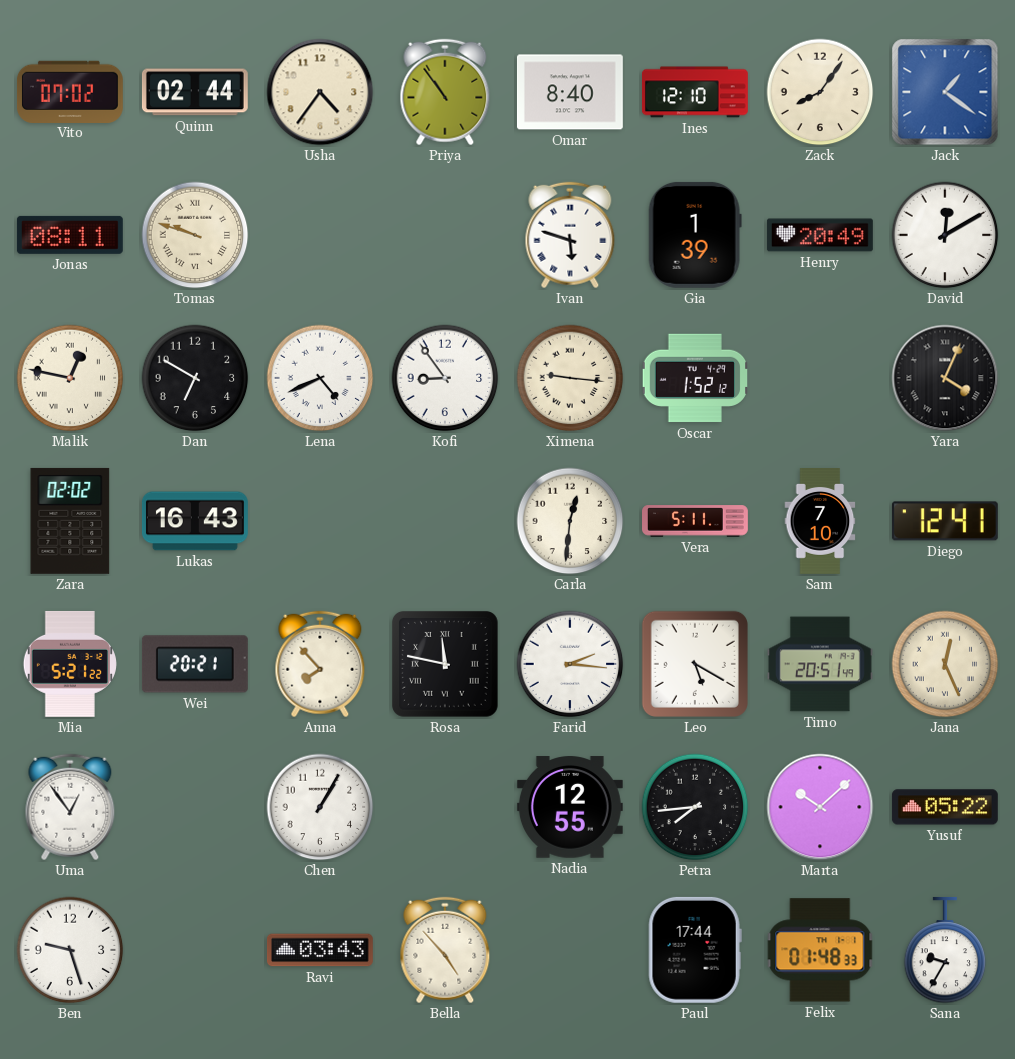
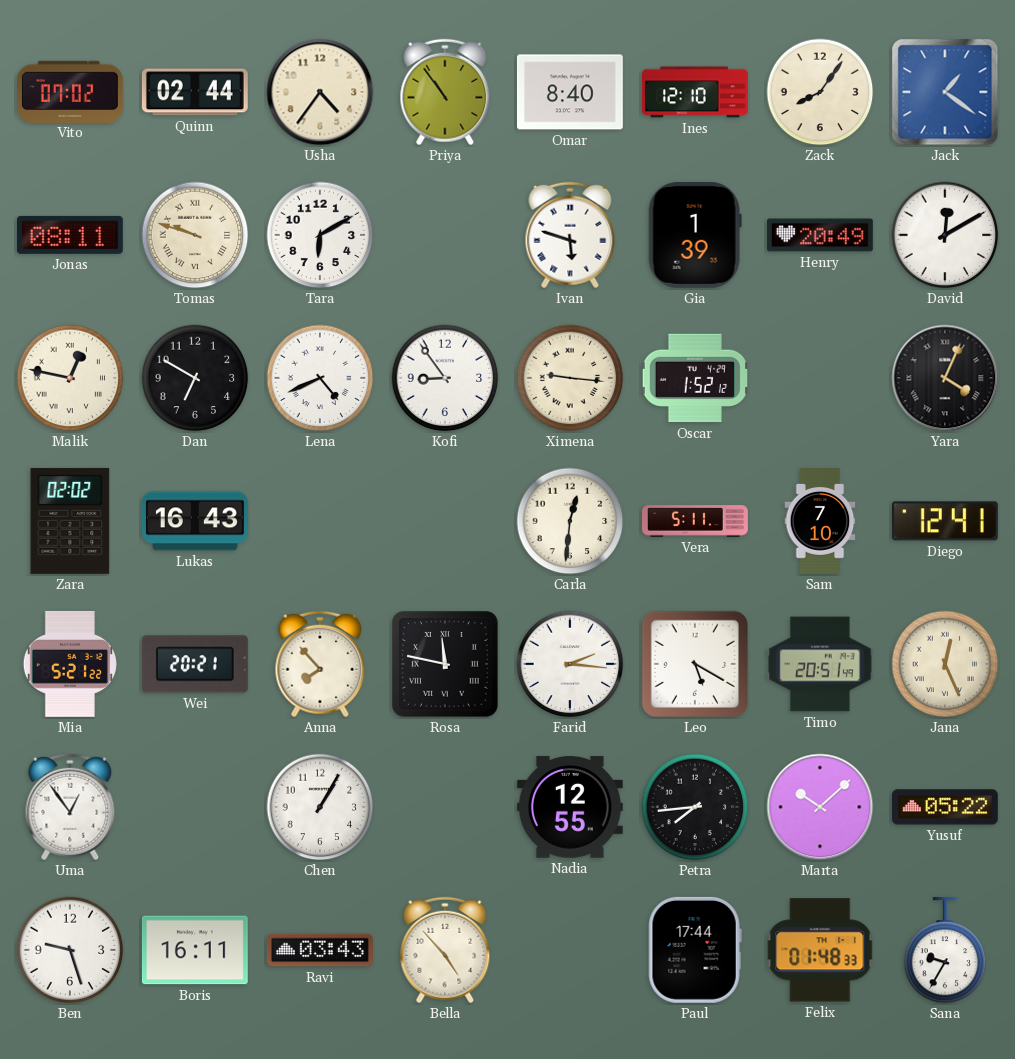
Tara: none -> 6:10
Boris: none -> 16:11
